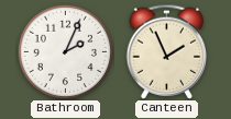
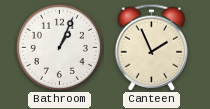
Bathroom: 2:04 -> 1:04
